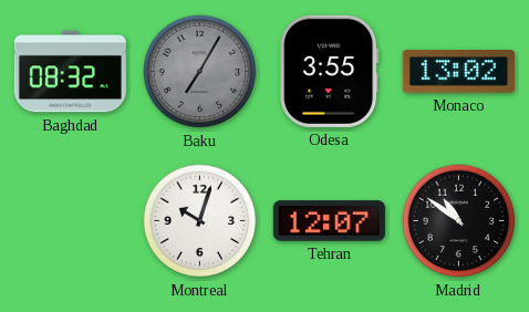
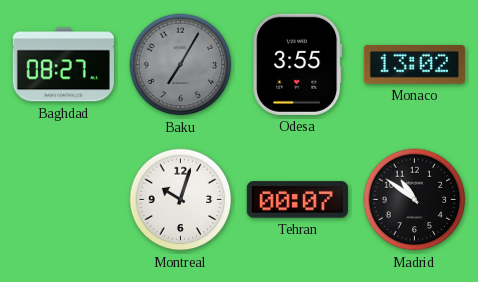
Baghdad: 08:32 -> 08:27
Tehran: 12:07 -> 00:07
